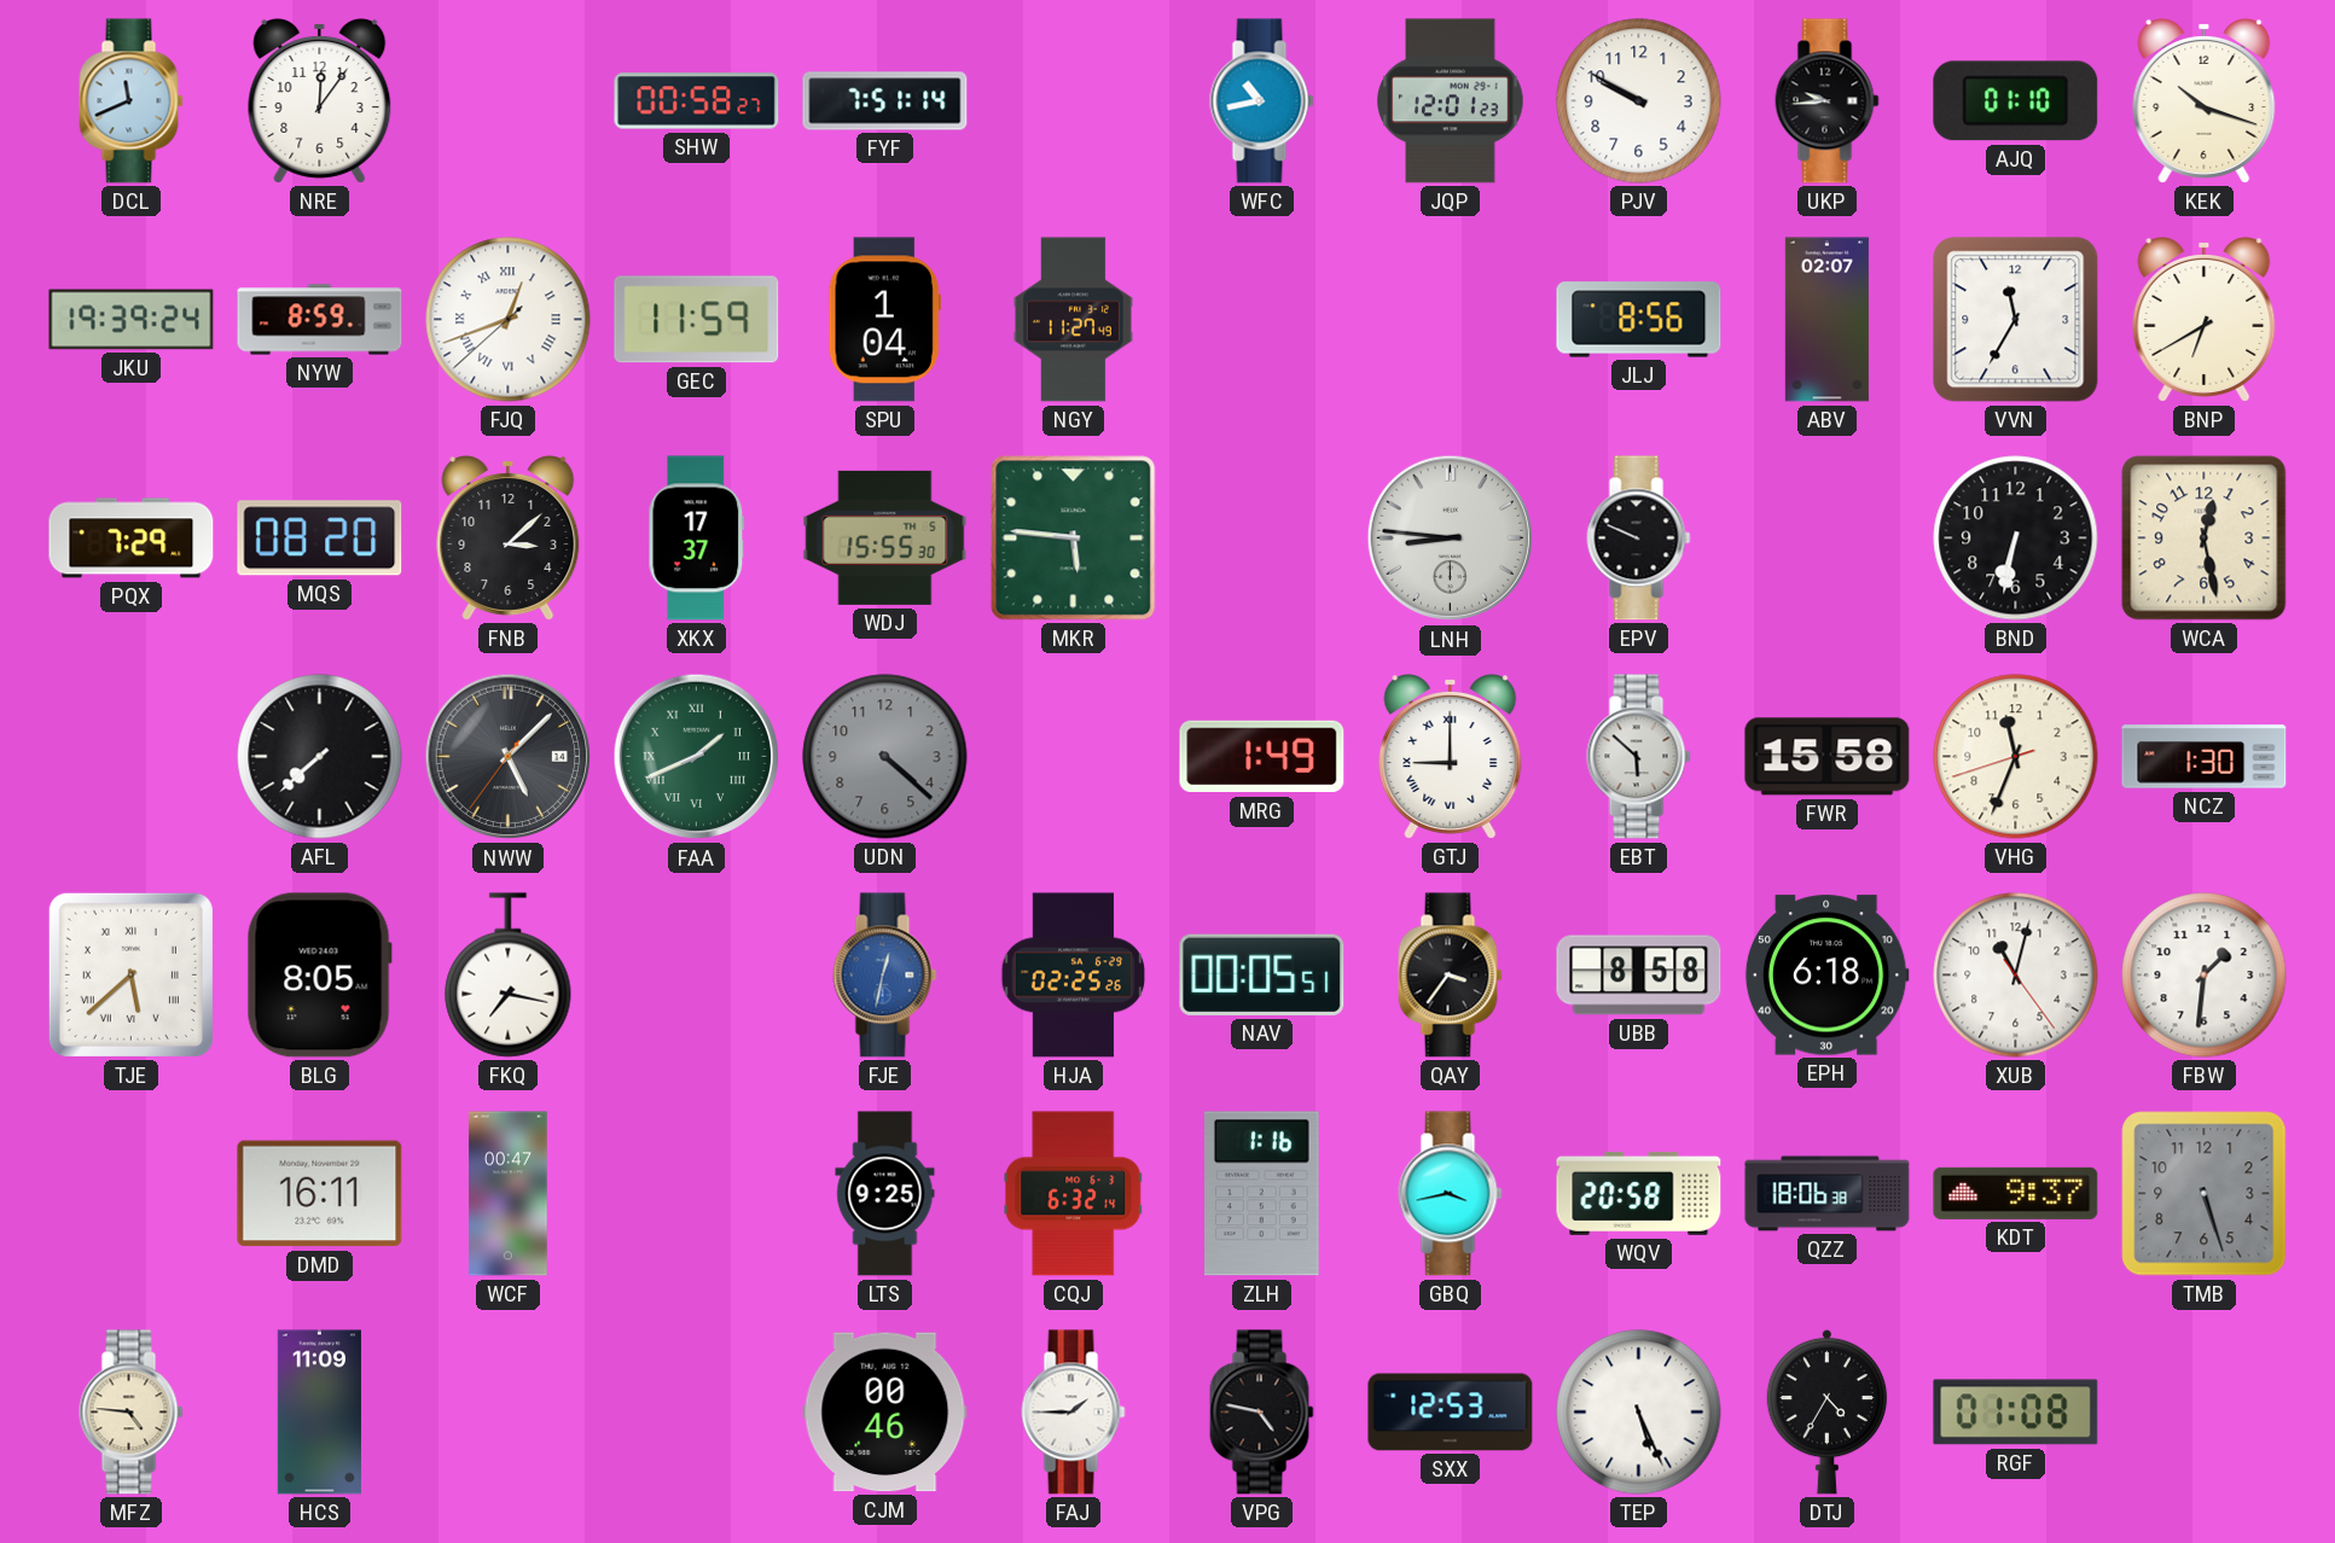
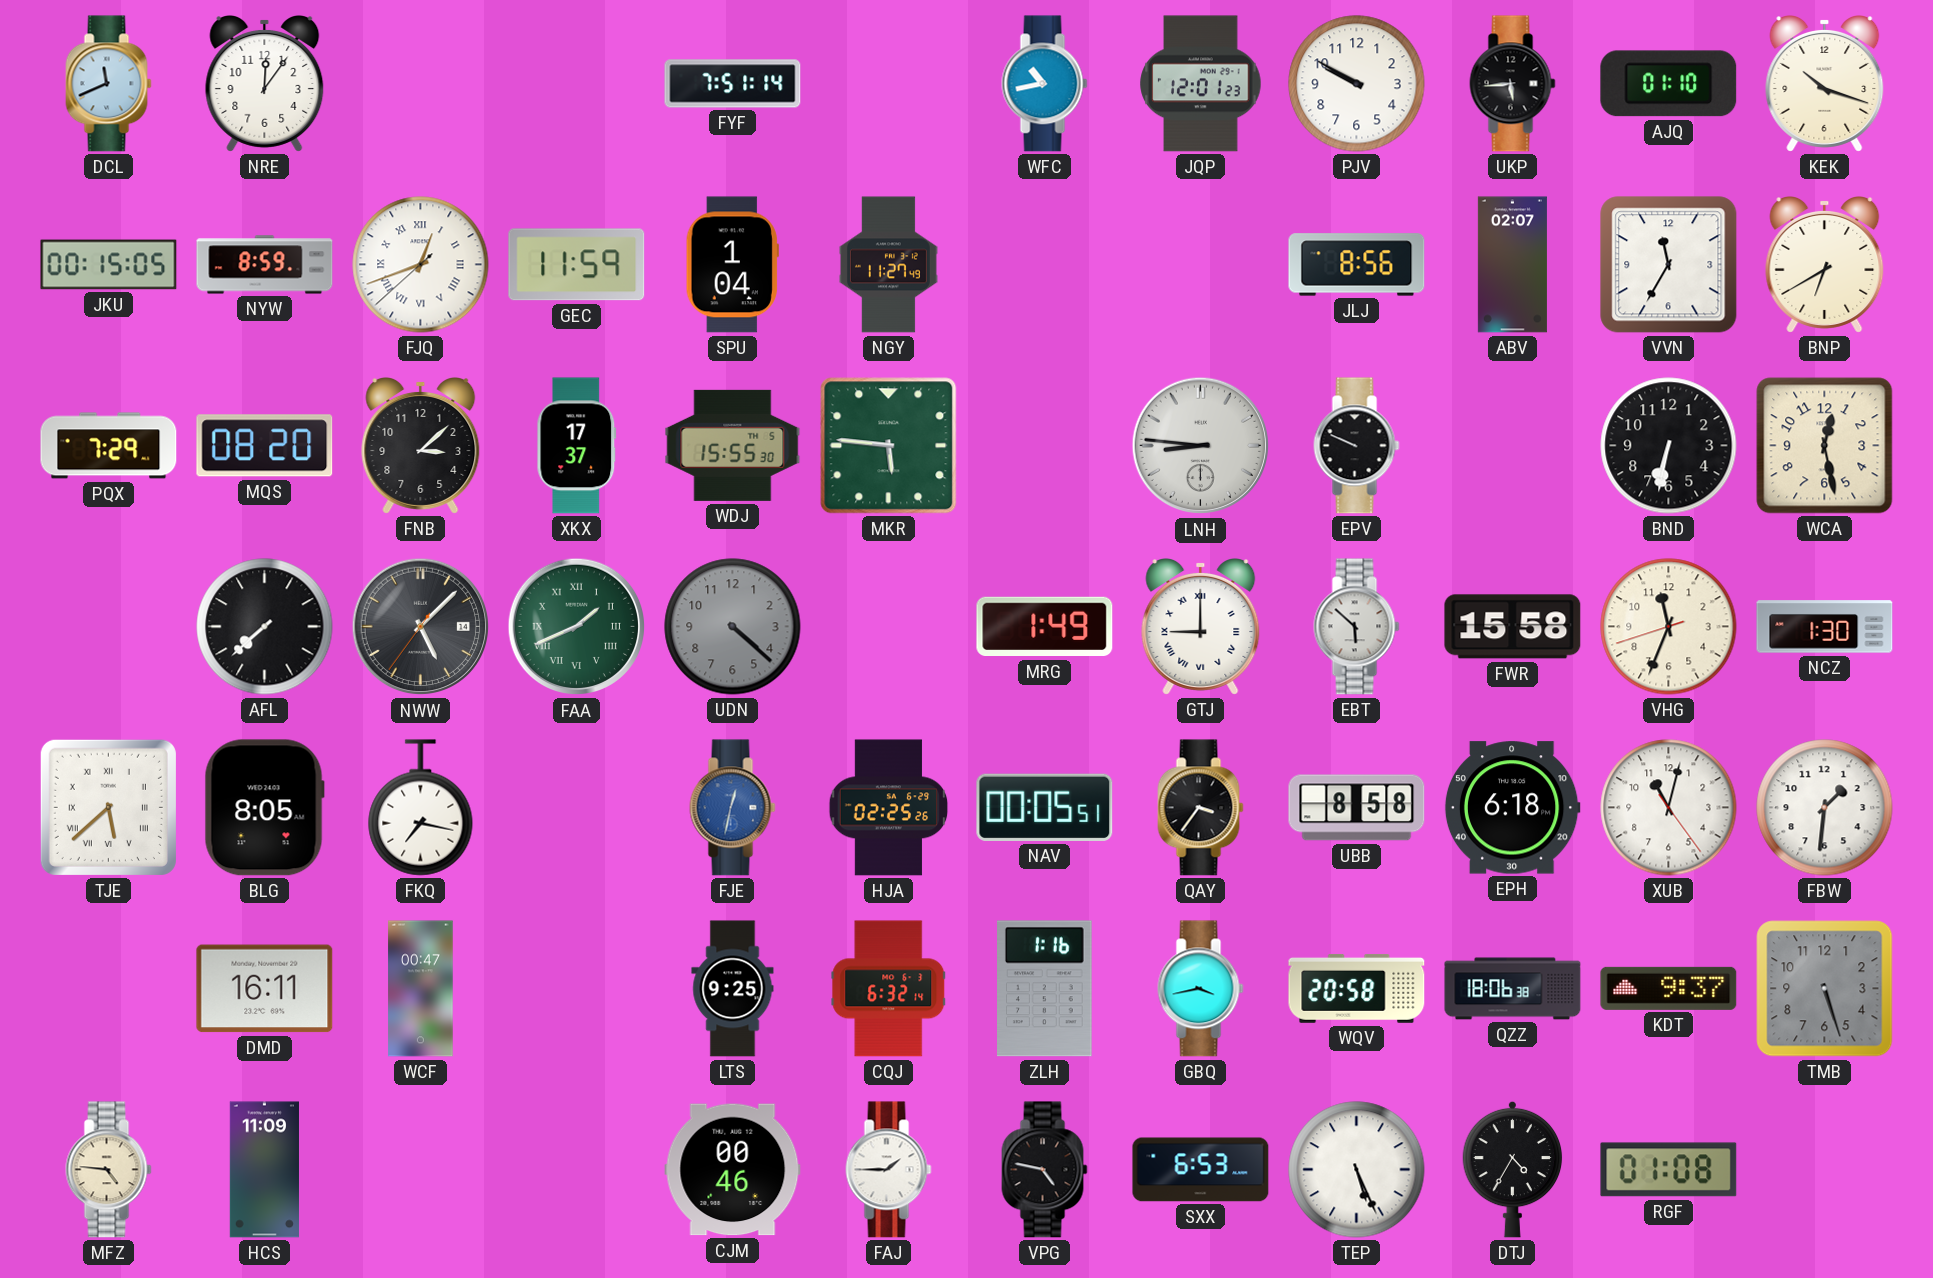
SHW: 00:58 -> none
UKP: 9:44 -> 5:44
JKU: 19:39 -> 00:15
SXX: 12:53 -> 6:53
